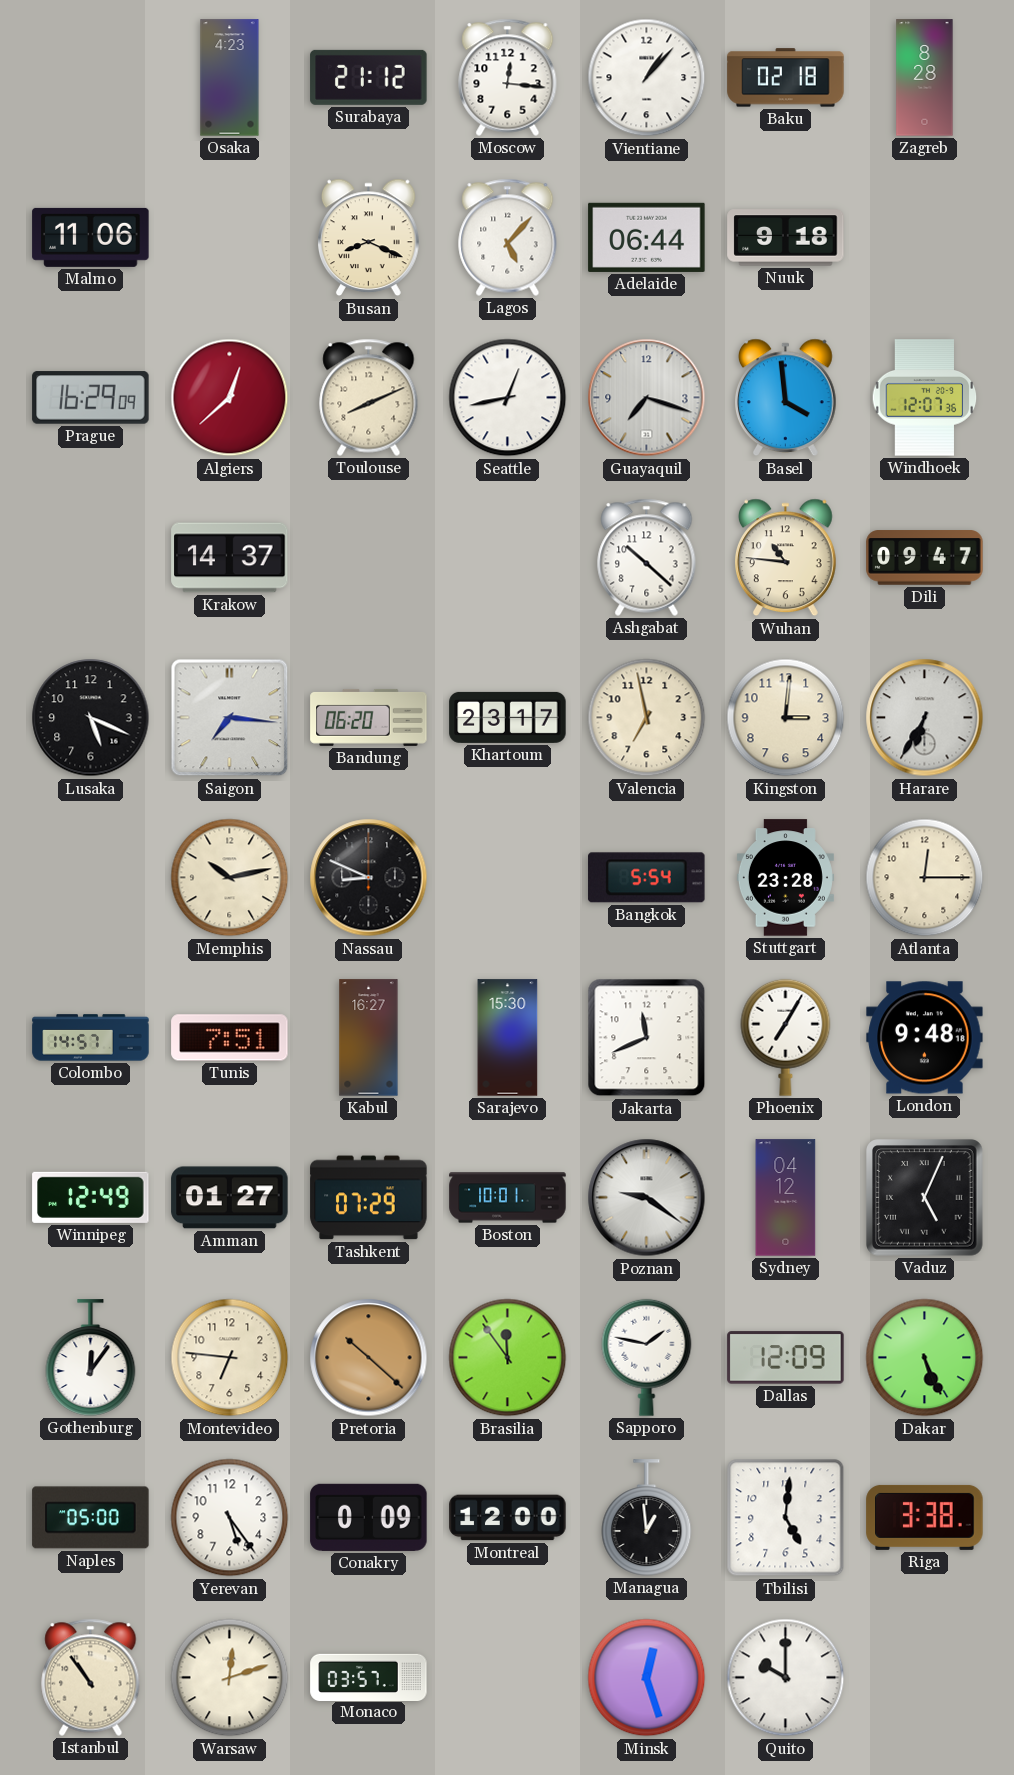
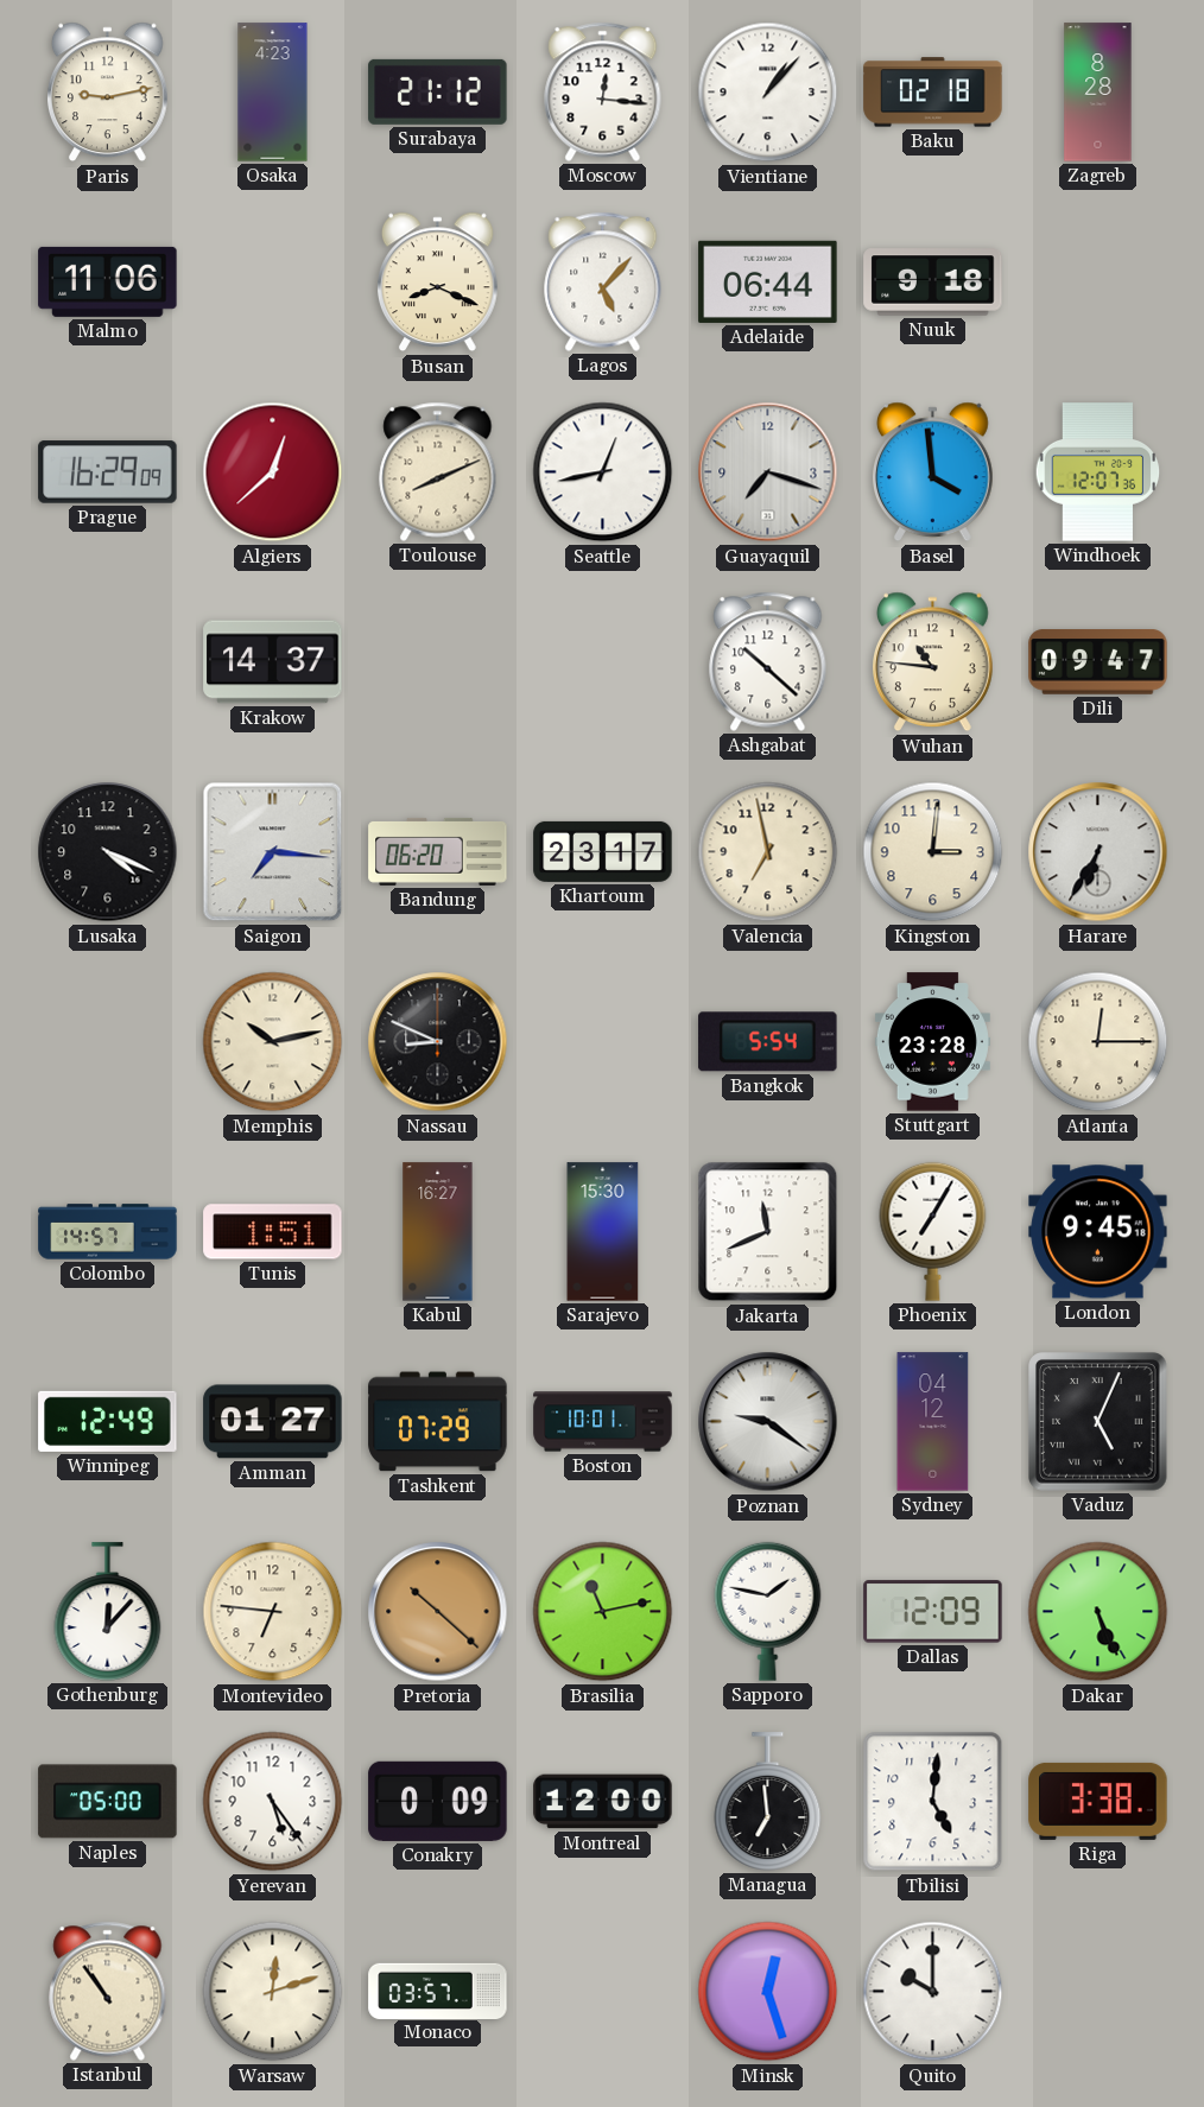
Paris: none -> 9:13
Lusaka: 5:19 -> 4:19
Tunis: 7:51 -> 1:51
London: 9:48 -> 9:45
Gothenburg: 12:06 -> 12:07
Brasilia: 11:54 -> 11:13
Managua: 12:59 -> 6:59
